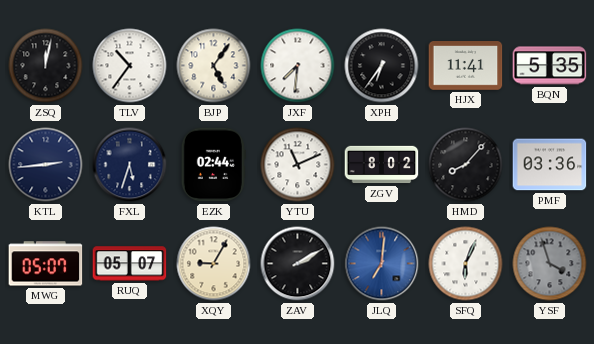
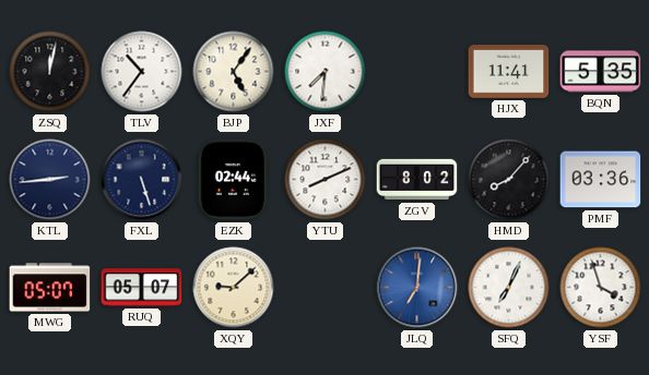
XPH: 6:36 -> none
FXL: 5:33 -> 5:27
YTU: 11:11 -> 8:11
XQY: 9:05 -> 9:08
ZAV: 2:10 -> none
SFQ: 6:04 -> 7:04
YSF dial: grey -> white
